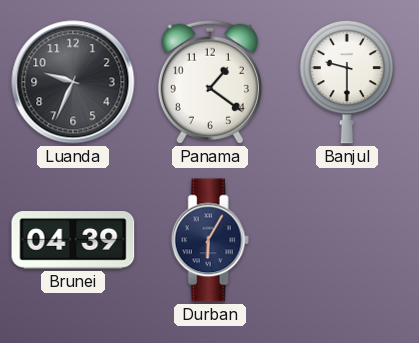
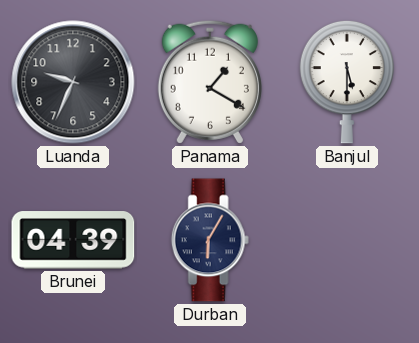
Panama: 1:21 -> 1:20
Banjul: 9:30 -> 5:30
